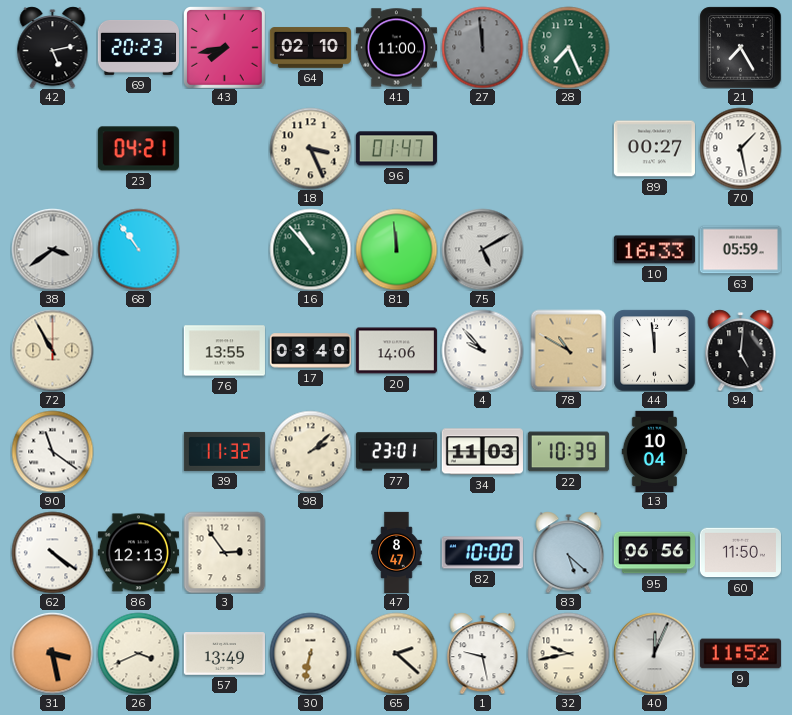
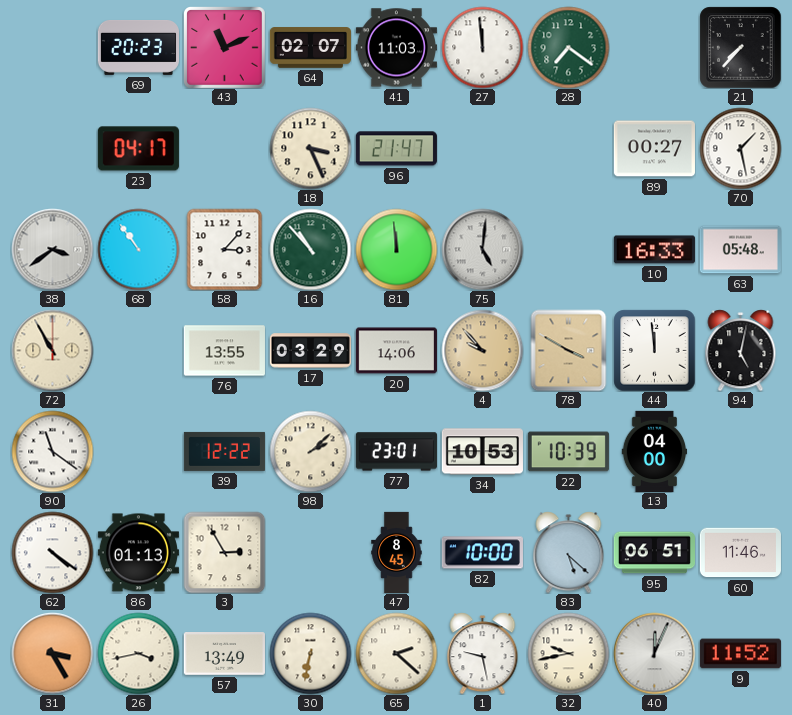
42: 5:13 -> none
43: 7:43 -> 11:11
64: 02:10 -> 02:07
41: 11:00 -> 11:03
27 dial: grey -> white
28: 7:26 -> 7:21
21: 7:25 -> 7:37
23: 04:21 -> 04:17
96: 01:47 -> 21:47
58: none -> 3:07
75: 5:10 -> 5:01
63: 05:59 -> 05:48
17: 03:40 -> 03:29
4 dial: white -> champagne
78: 10:50 -> 3:50
94: 5:01 -> 5:02
39: 11:32 -> 12:22
34: 11:03 -> 10:53
13: 10:04 -> 04:00
86: 12:13 -> 01:13
3: 2:54 -> 2:55
47: 8:47 -> 8:45
95: 06:56 -> 06:51
60: 11:50 -> 11:46
31: 3:28 -> 3:25
26: 3:41 -> 3:43
